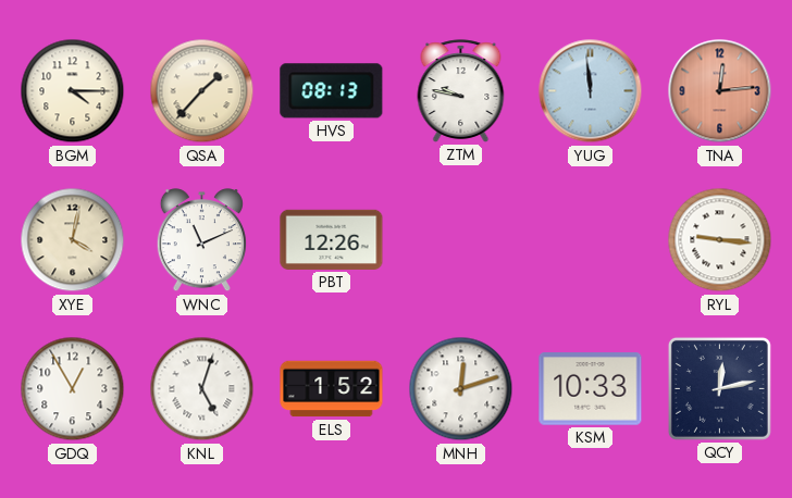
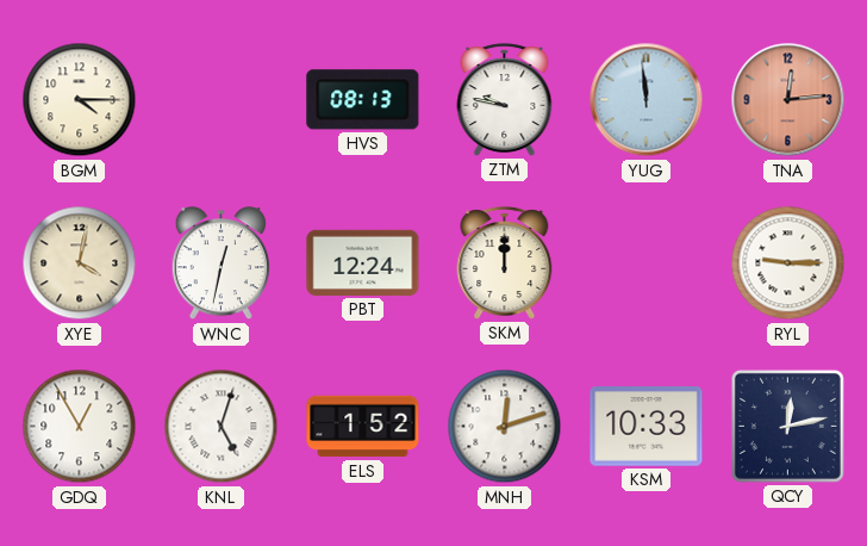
QSA: 1:37 -> none
WNC: 11:11 -> 12:32
PBT: 12:26 -> 12:24
SKM: none -> 12:00
RYL: 9:16 -> 9:15
